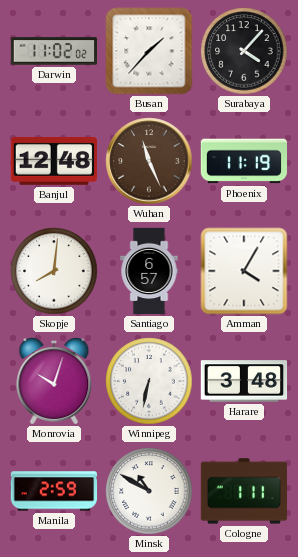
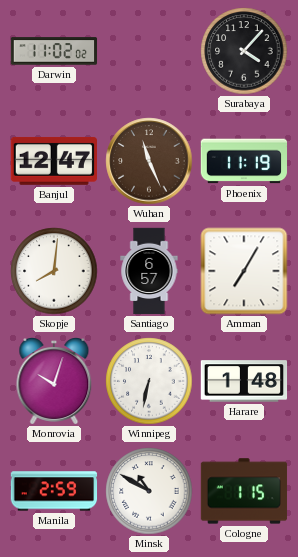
Busan: 1:37 -> none
Banjul: 12:48 -> 12:47
Amman: 4:05 -> 7:05
Harare: 3:48 -> 1:48
Cologne: 1:11 -> 1:15
